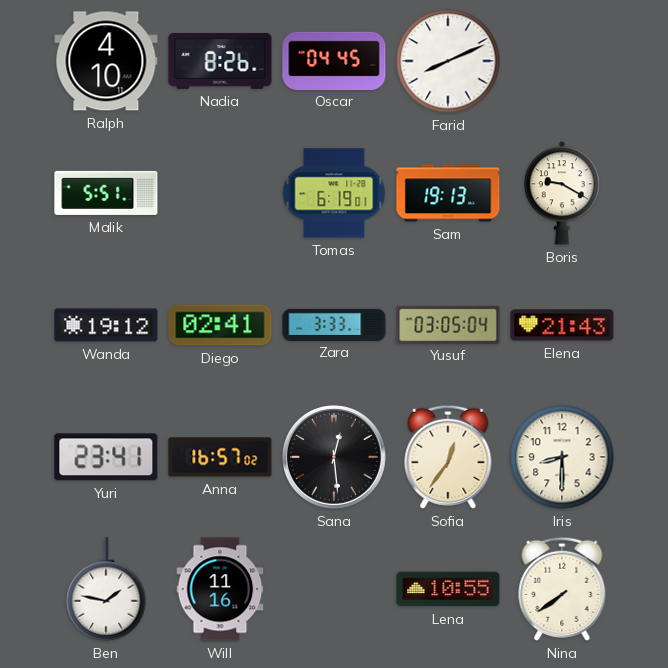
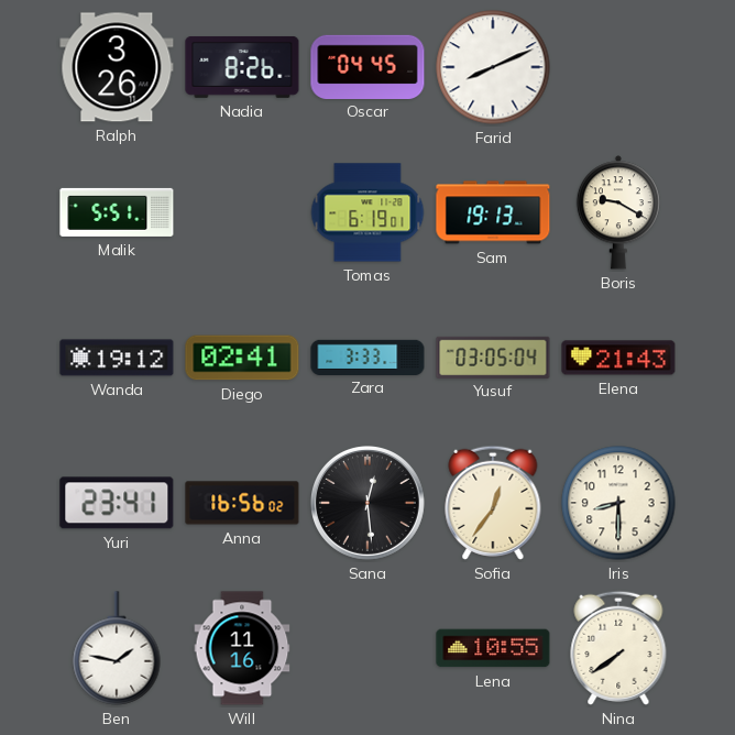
Ralph: 4:10 -> 3:26
Anna: 16:57 -> 16:56
